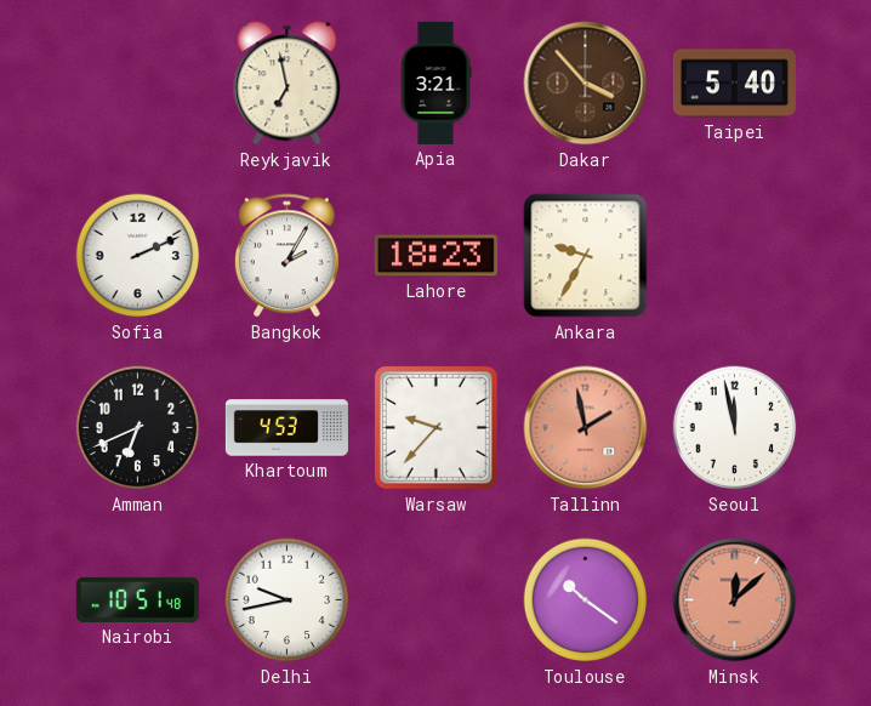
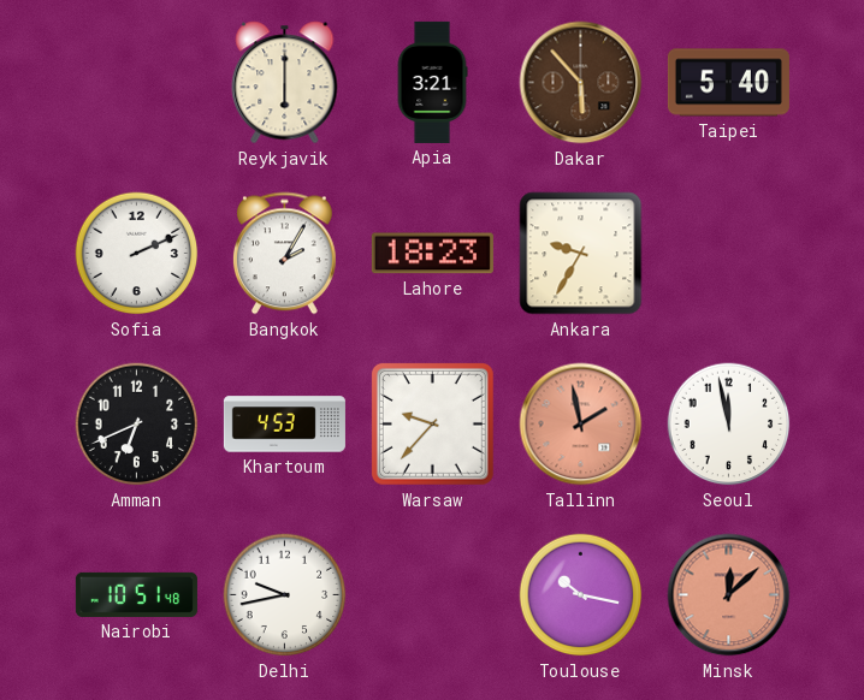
Reykjavik: 6:58 -> 6:00
Dakar: 3:53 -> 5:53
Toulouse: 10:21 -> 10:17
